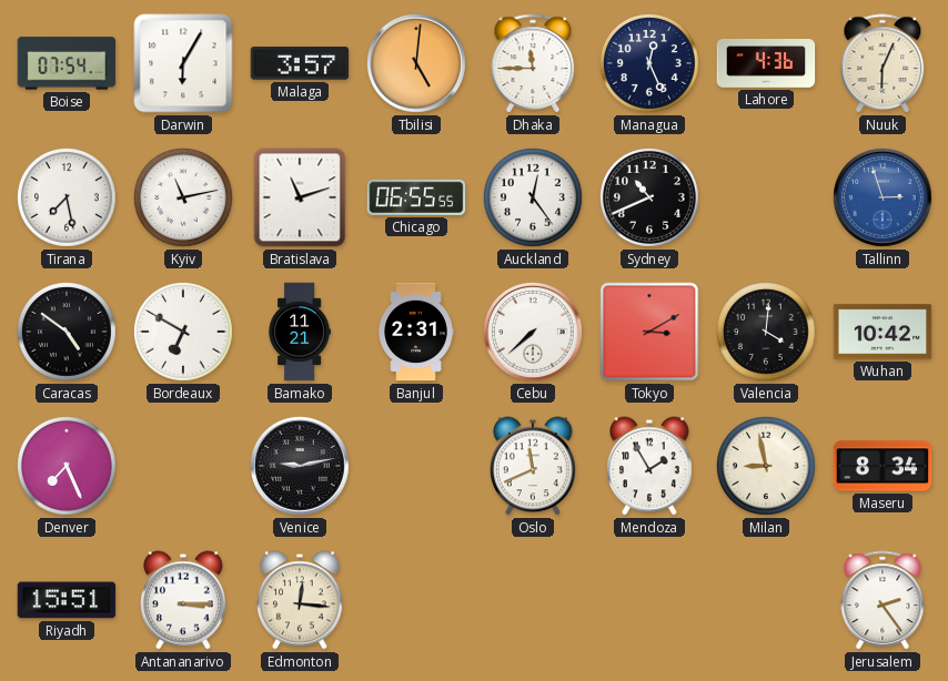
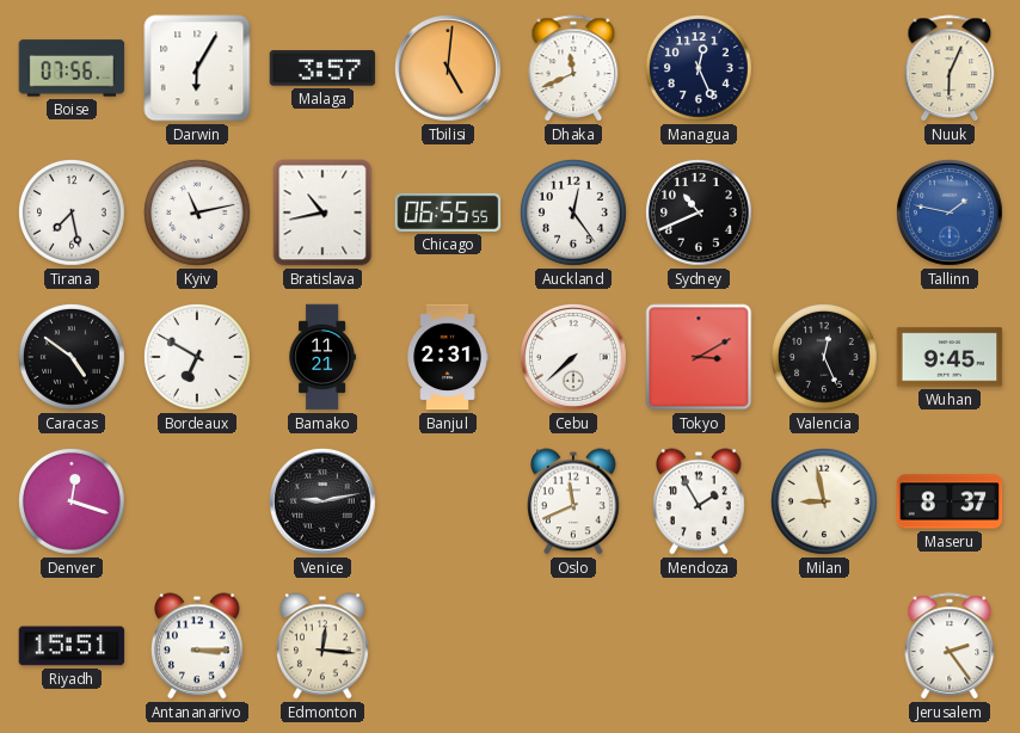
Boise: 07:54 -> 07:56
Dhaka: 11:45 -> 11:41
Lahore: 4:36 -> none
Bratislava: 11:12 -> 10:43
Tallinn: 2:57 -> 1:47
Valencia: 4:01 -> 12:26
Wuhan: 10:42 -> 9:45
Denver: 7:26 -> 12:18
Maseru: 8:34 -> 8:37
